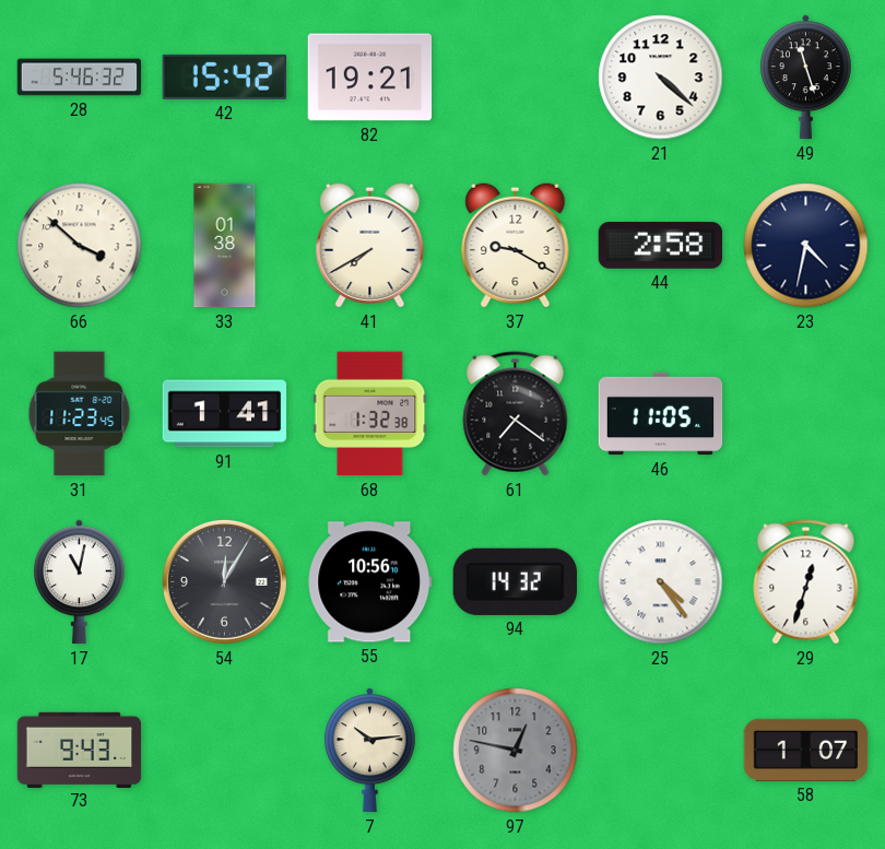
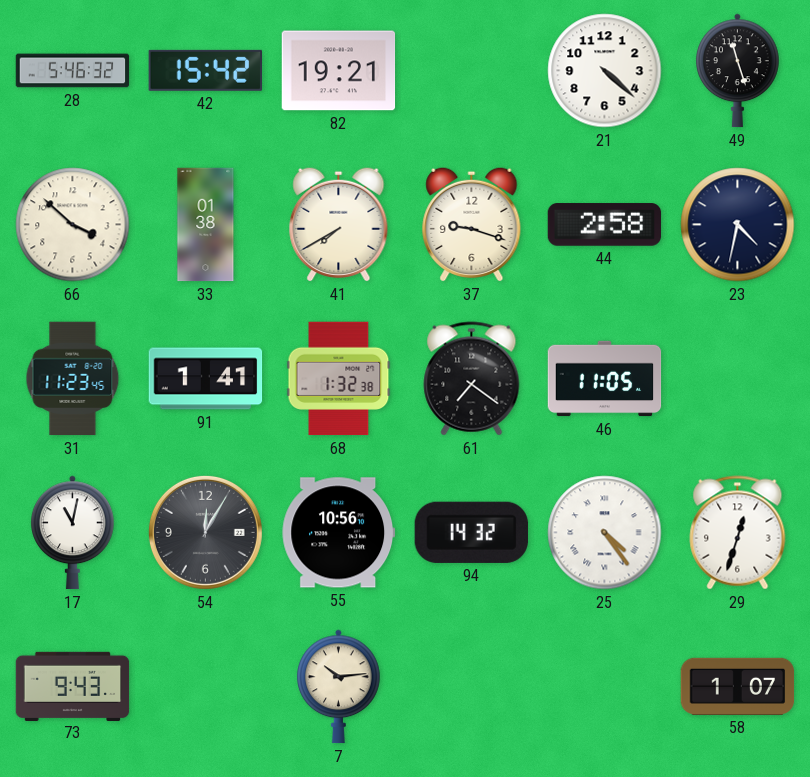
37: 9:20 -> 9:18
97: 12:47 -> none
